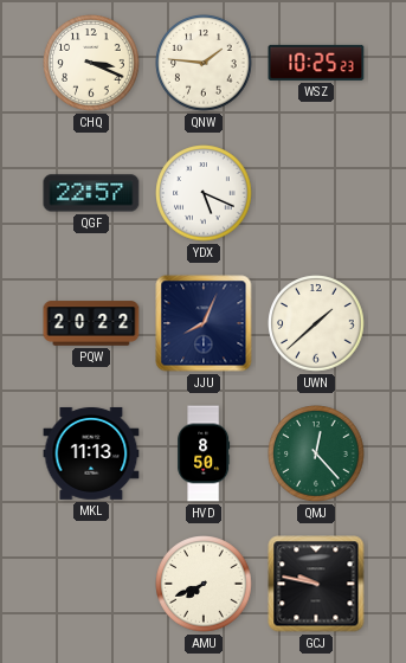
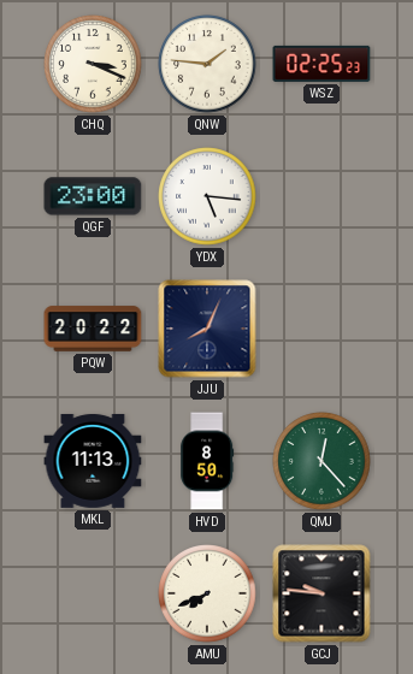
WSZ: 10:25 -> 02:25
QGF: 22:57 -> 23:00
YDX: 5:19 -> 5:16
UWN: 1:38 -> none
GCJ: 9:47 -> 9:46
